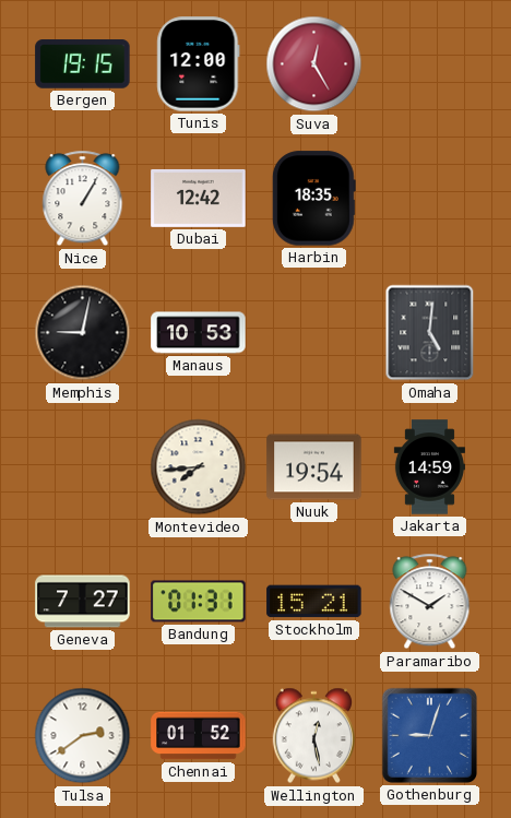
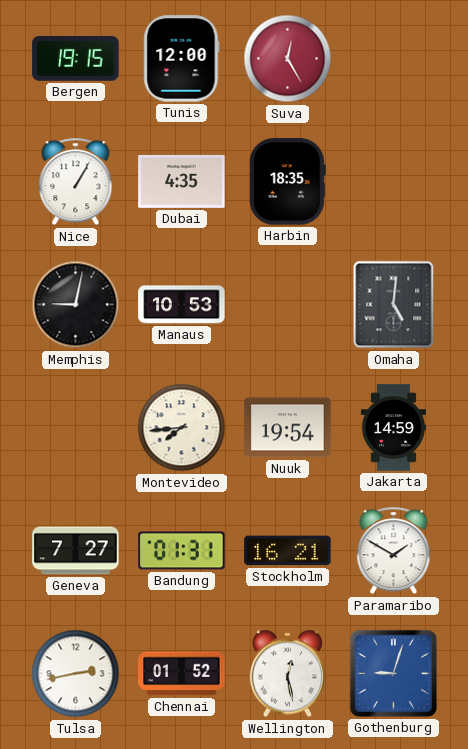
Dubai: 12:42 -> 4:35
Stockholm: 15:21 -> 16:21
Tulsa: 2:39 -> 2:43
